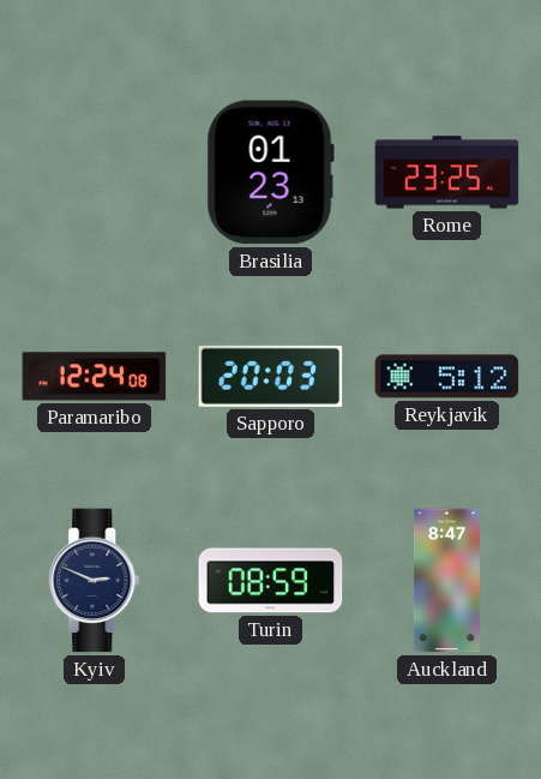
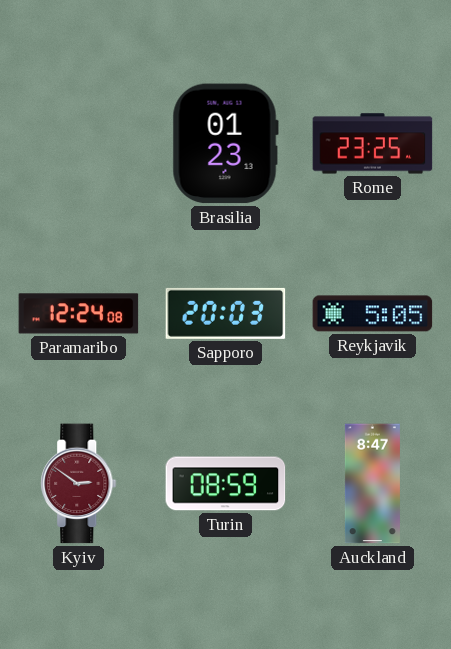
Reykjavik: 5:12 -> 5:05
Kyiv: 2:49 -> 2:51
Kyiv dial: navy -> burgundy
